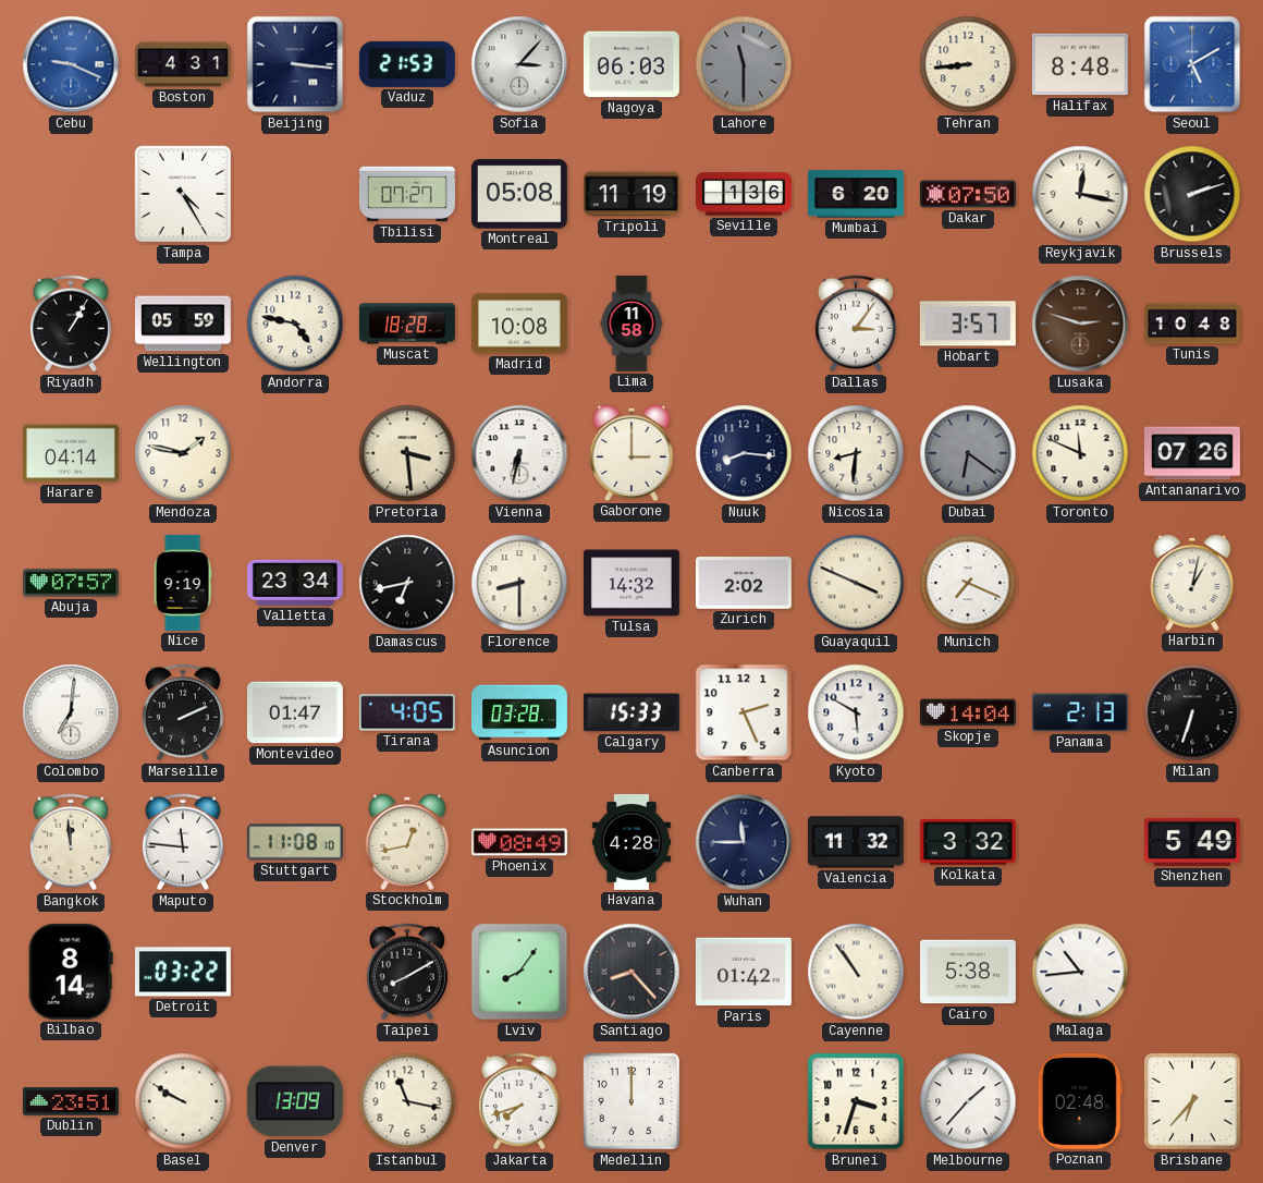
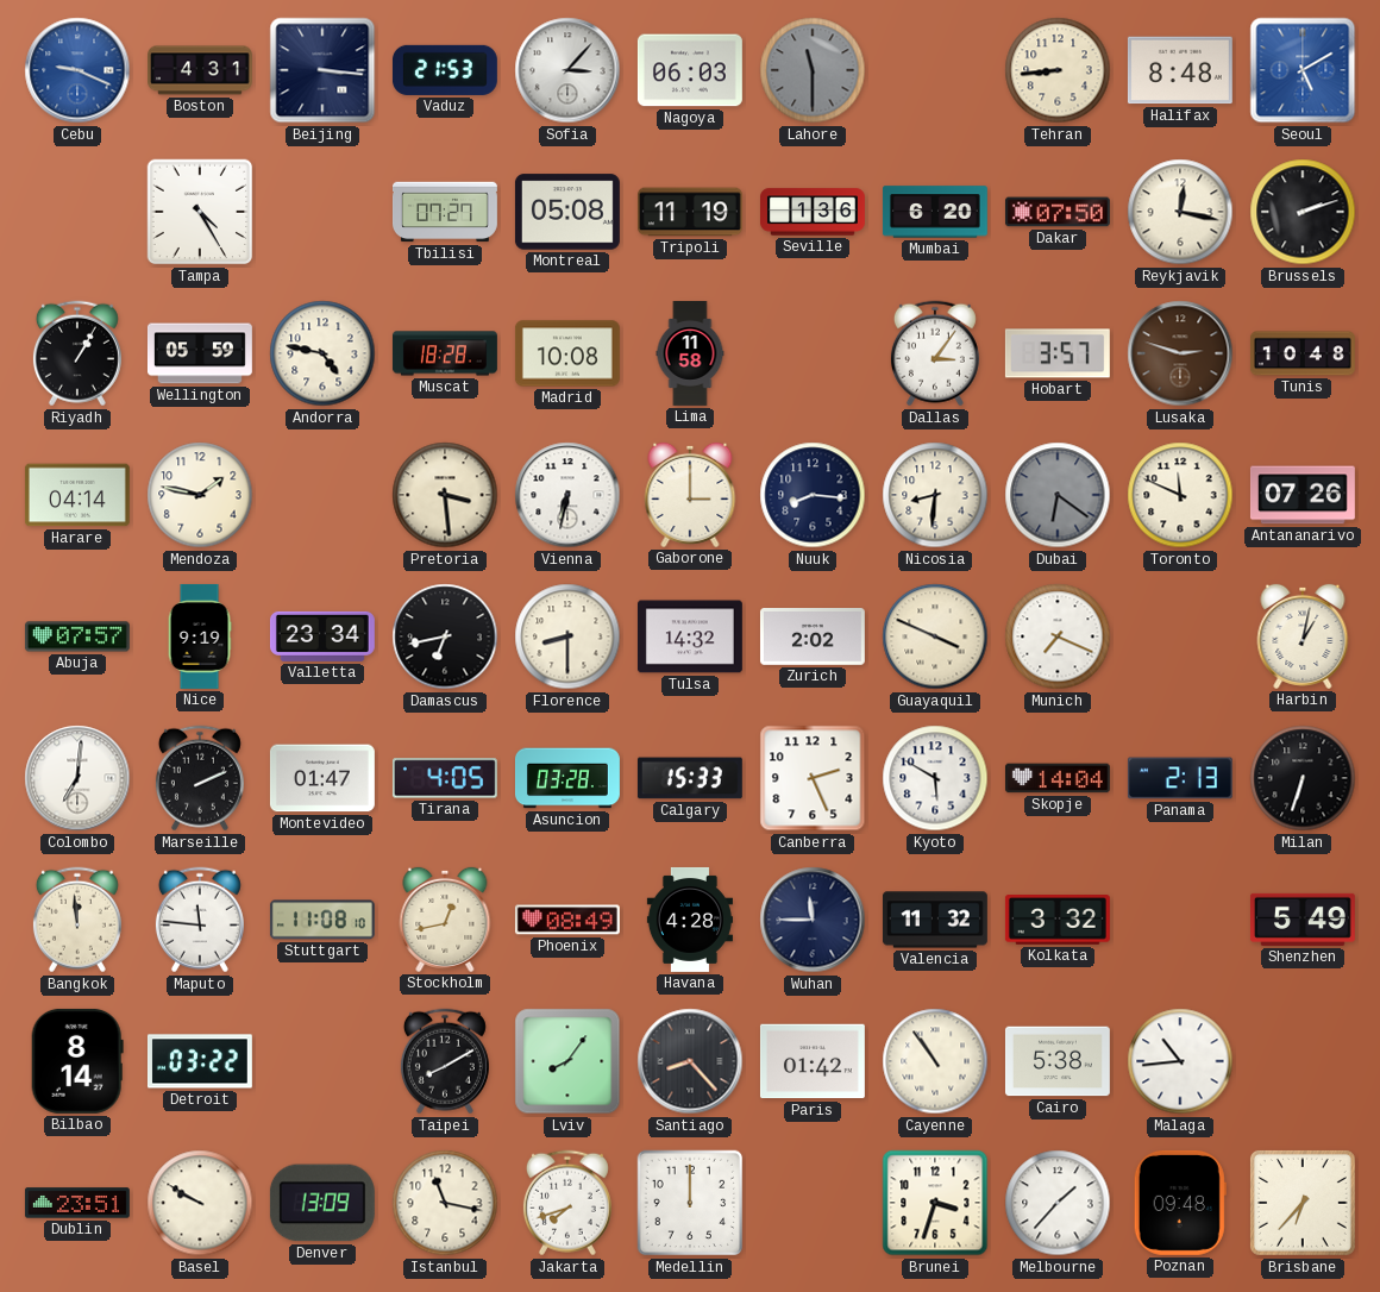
Poznan: 02:48 -> 09:48
